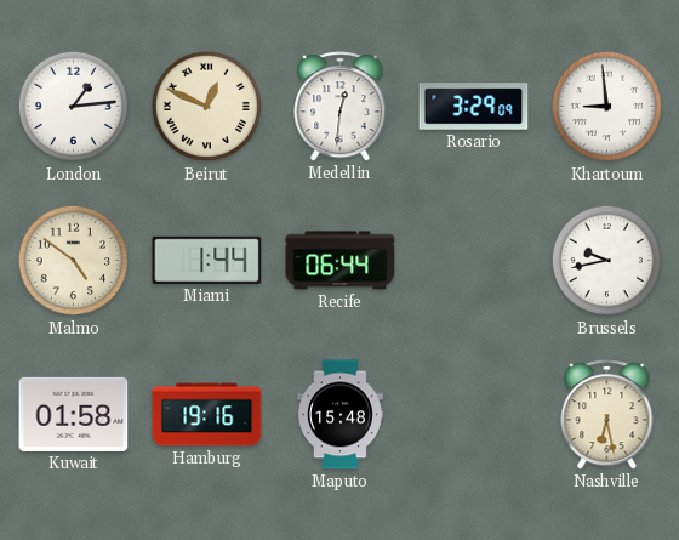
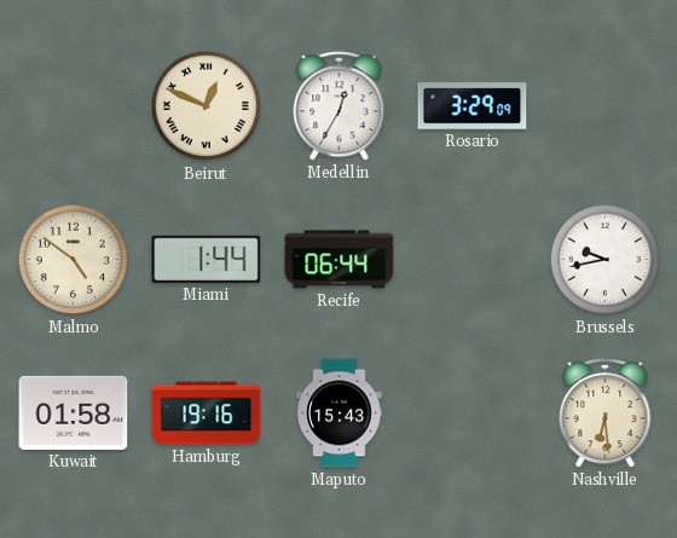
London: 1:14 -> none
Medellin: 12:31 -> 12:35
Khartoum: 8:59 -> none
Maputo: 15:48 -> 15:43
Nashville: 6:28 -> 6:29
